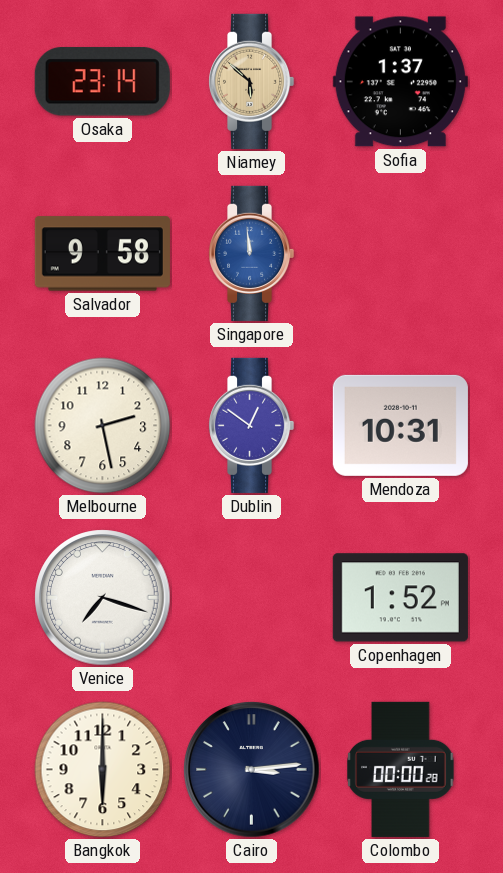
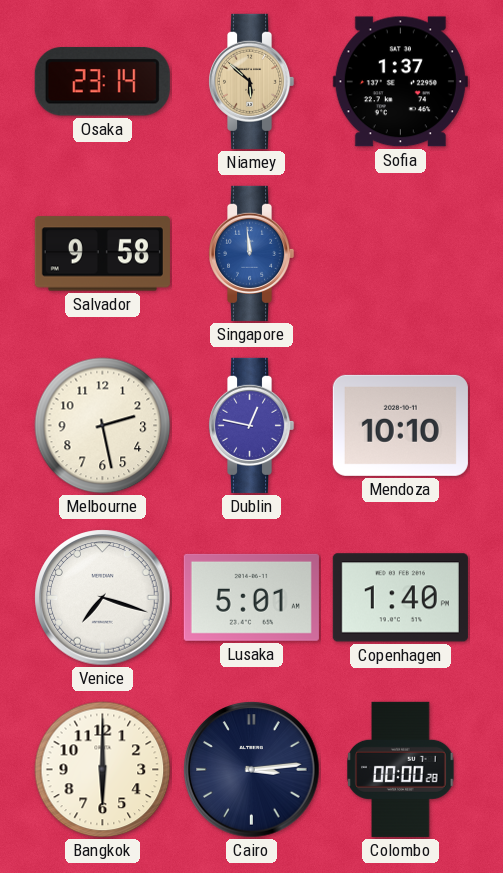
Dublin: 12:51 -> 12:47
Mendoza: 10:31 -> 10:10
Lusaka: none -> 5:01
Copenhagen: 1:52 -> 1:40
